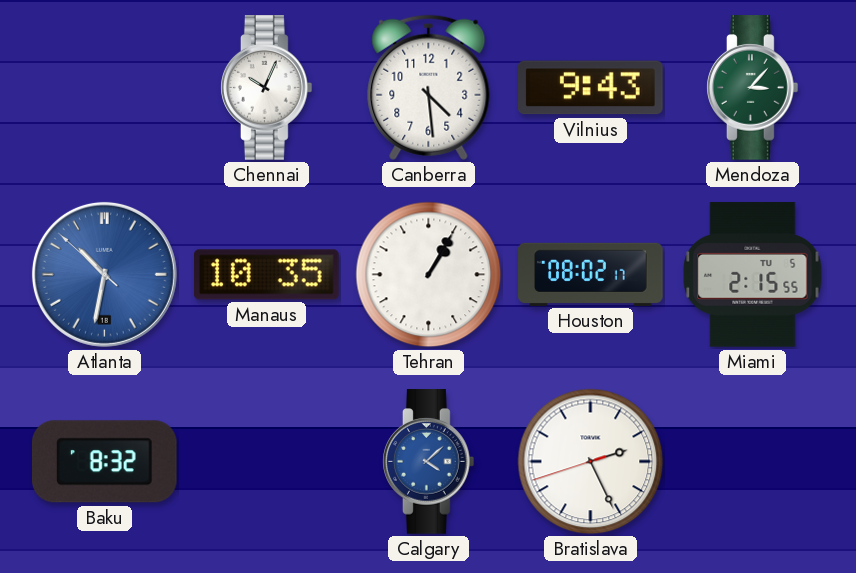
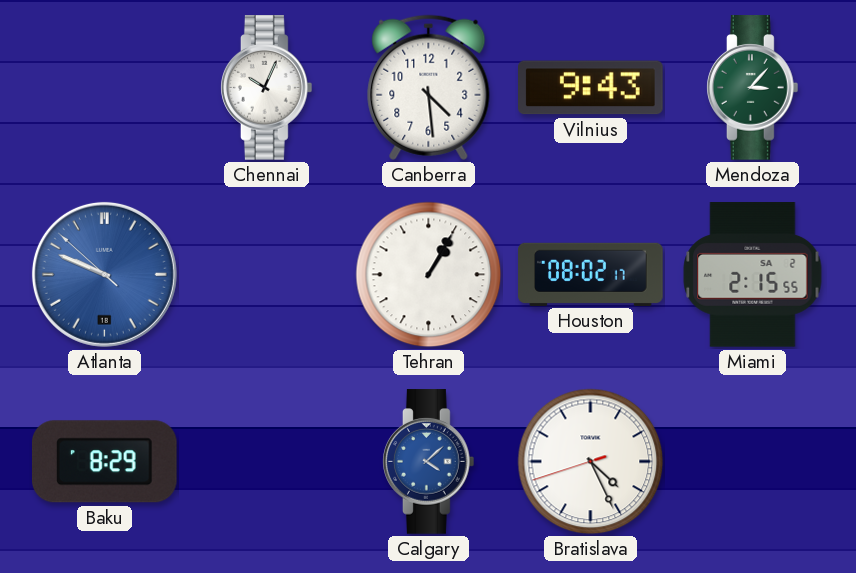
Atlanta: 10:31 -> 9:48
Manaus: 10:35 -> none
Miami date: TU 5 -> SA 2
Baku: 8:32 -> 8:29
Bratislava: 2:25 -> 4:25
